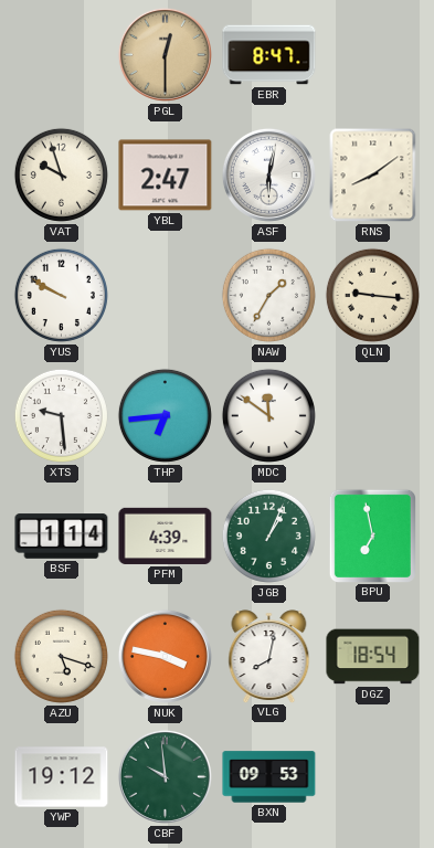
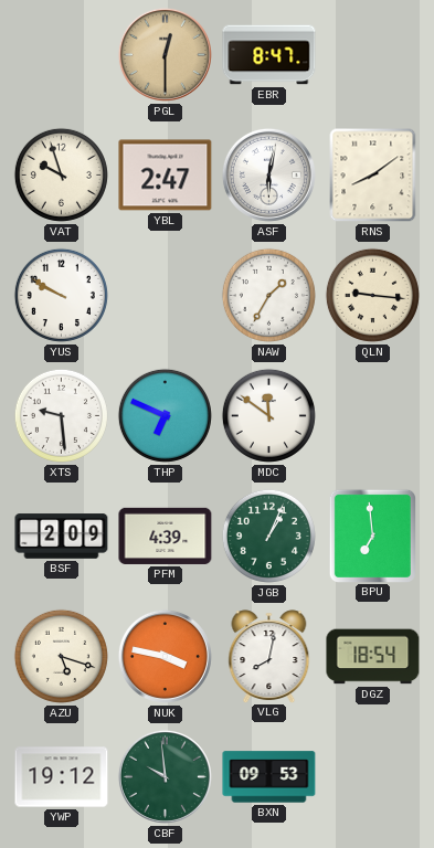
THP: 6:44 -> 6:49
BSF: 1:14 -> 2:09
BPU: 6:58 -> 6:59
